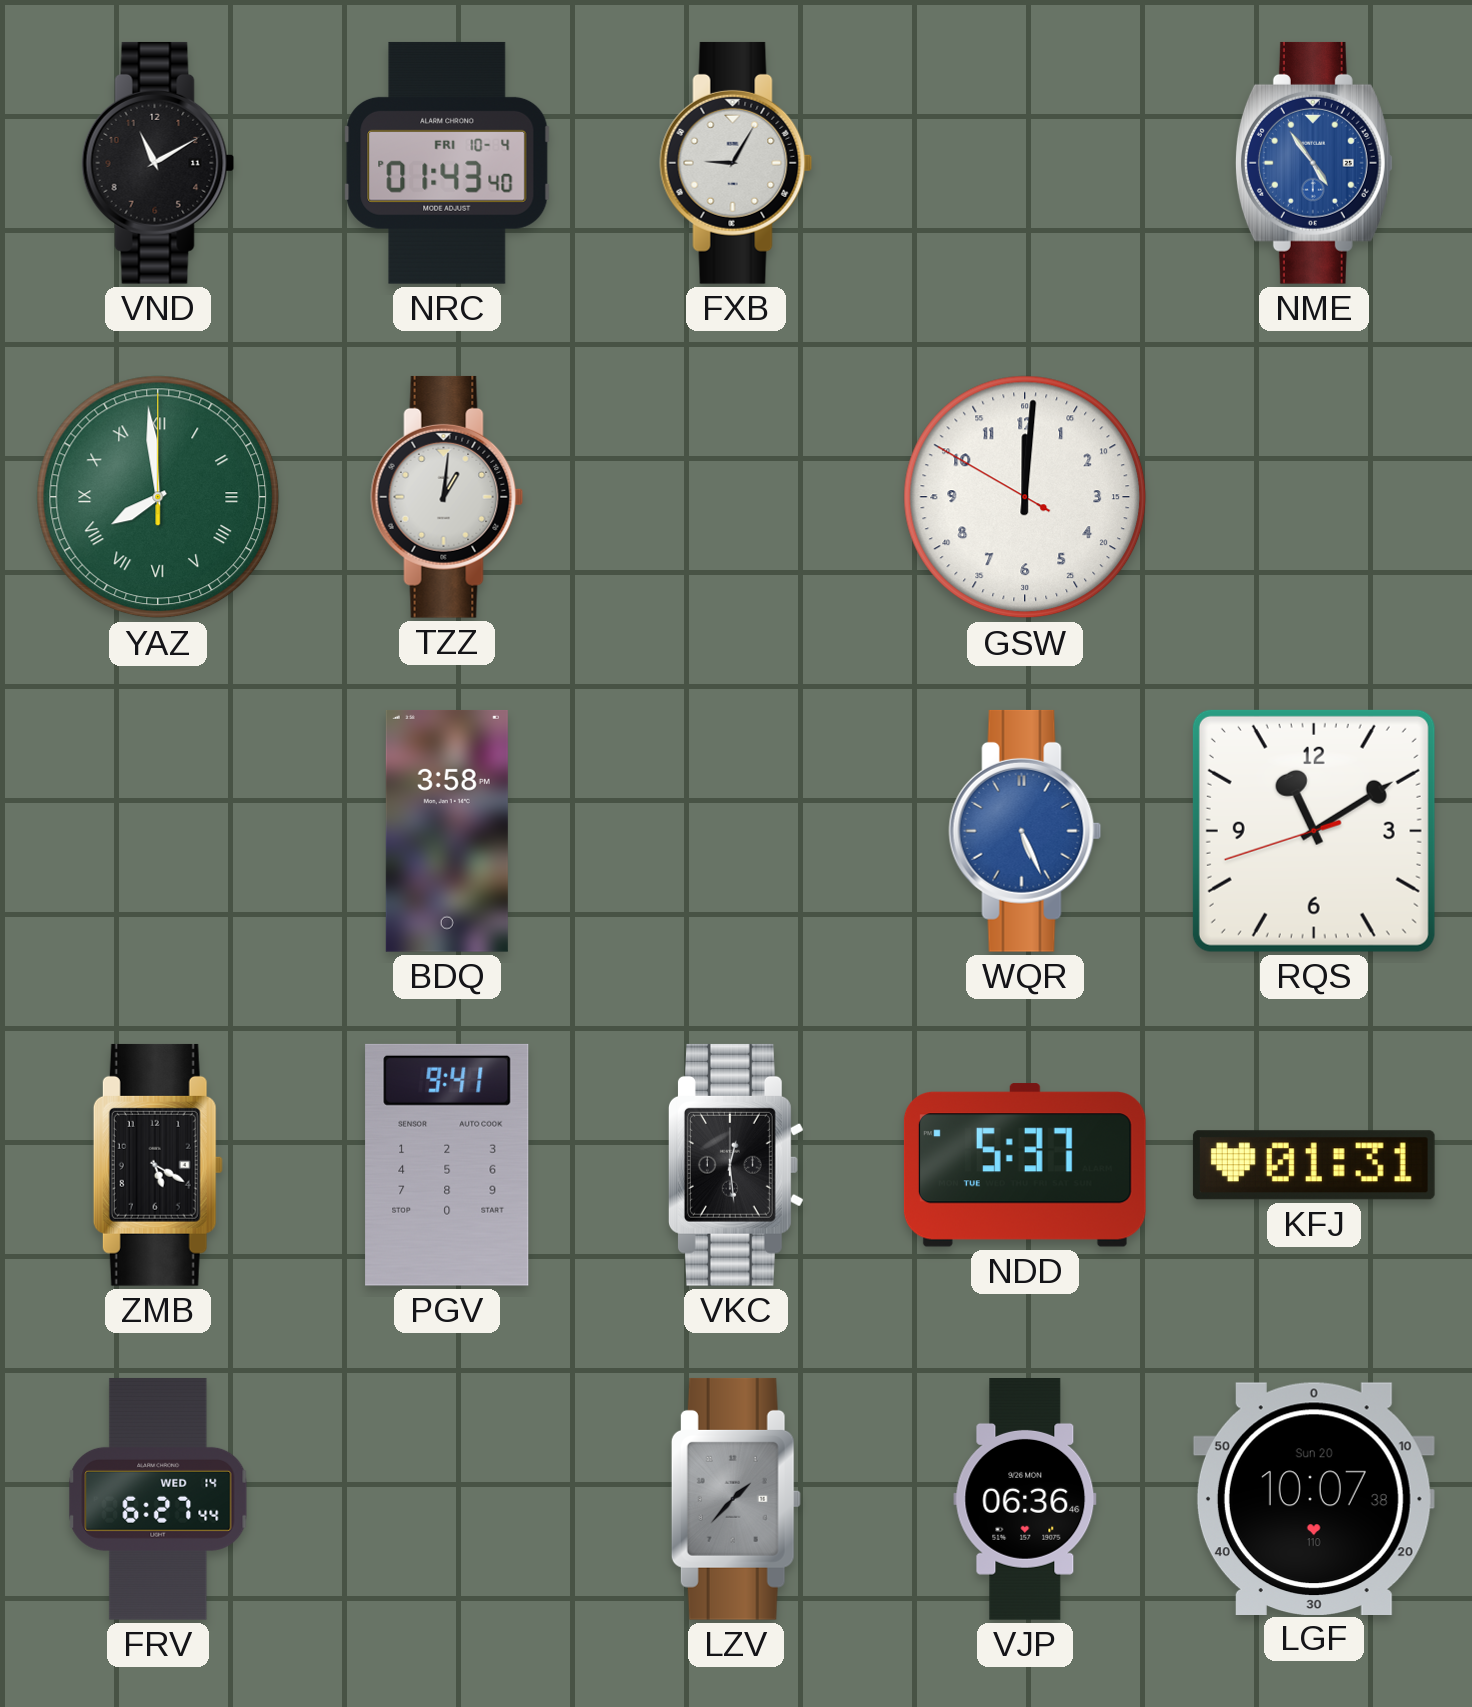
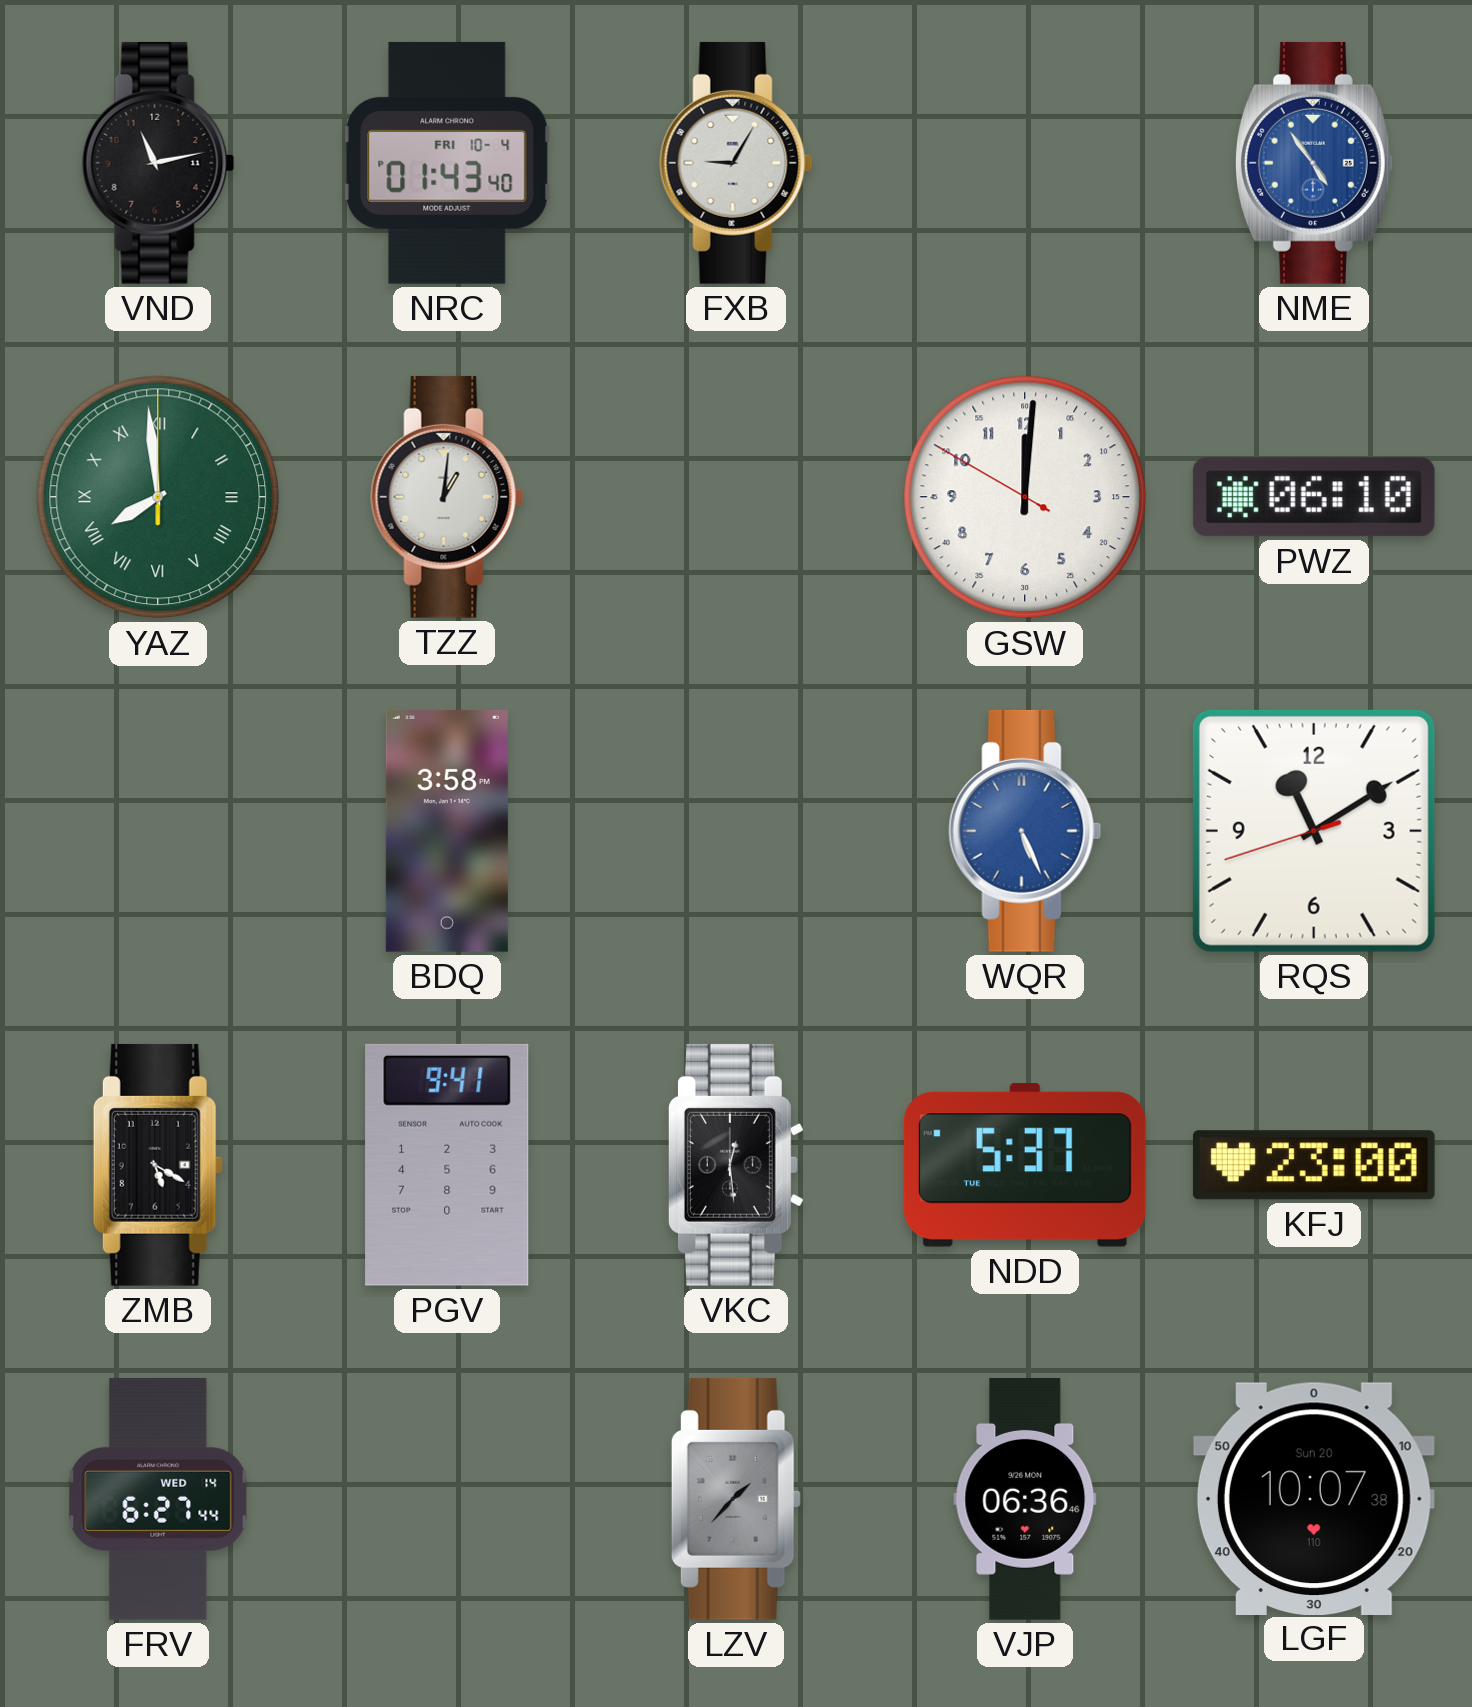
VND: 11:10 -> 11:13
PWZ: none -> 06:10
KFJ: 01:31 -> 23:00
